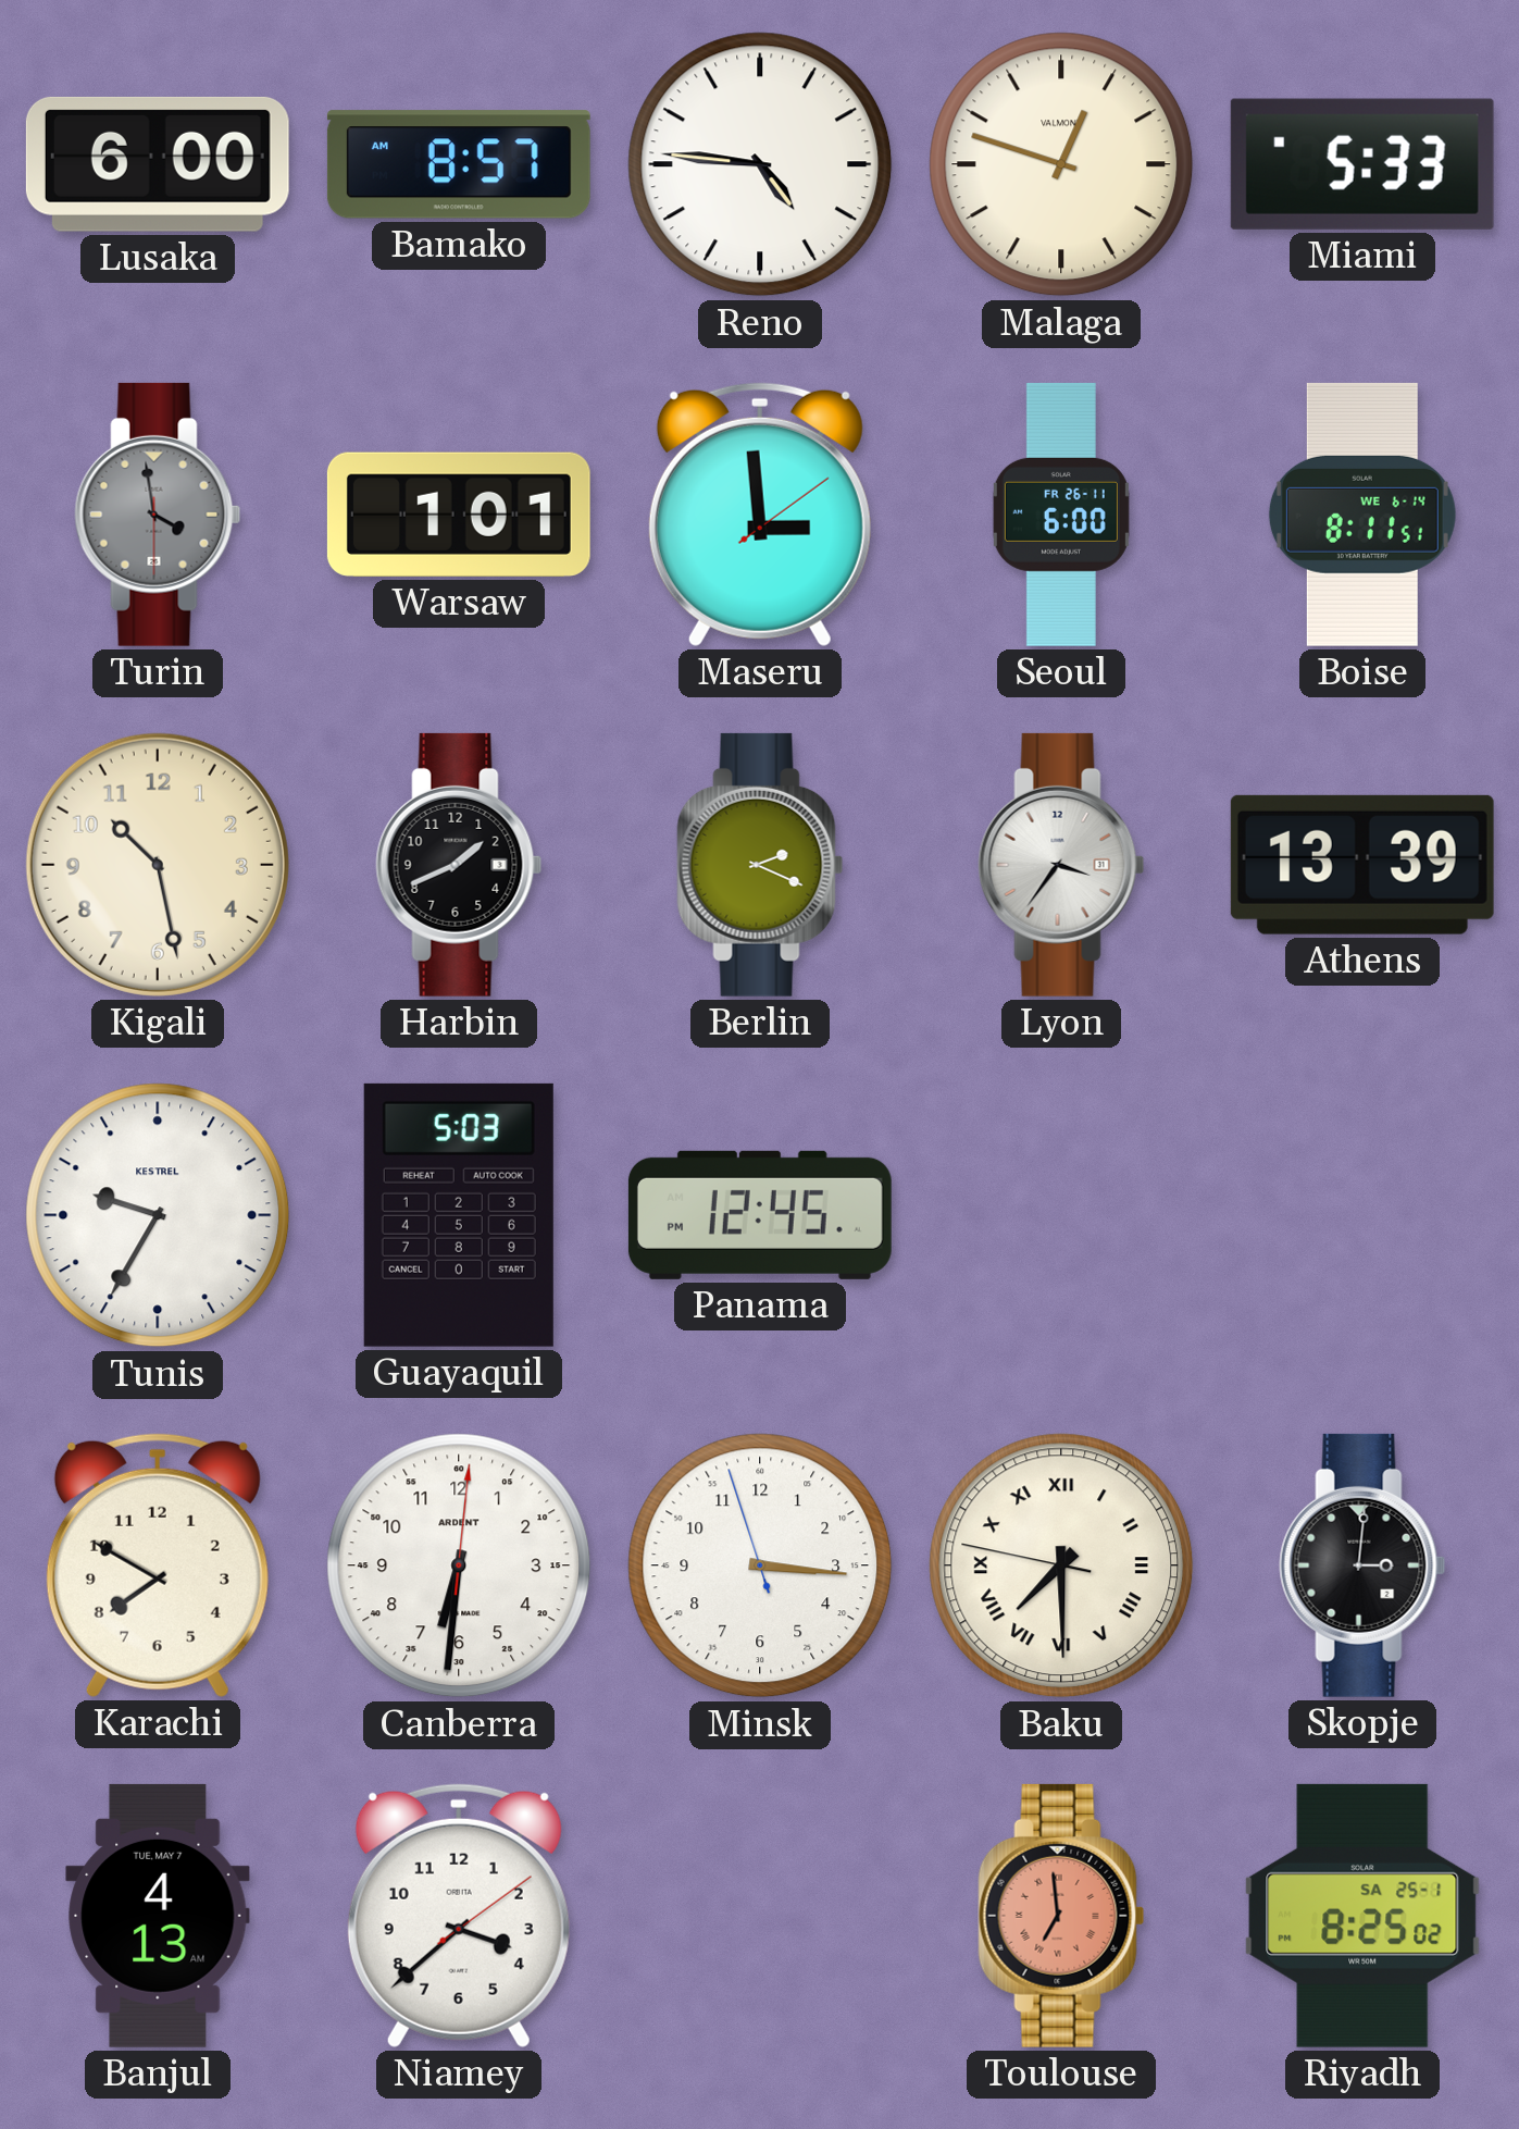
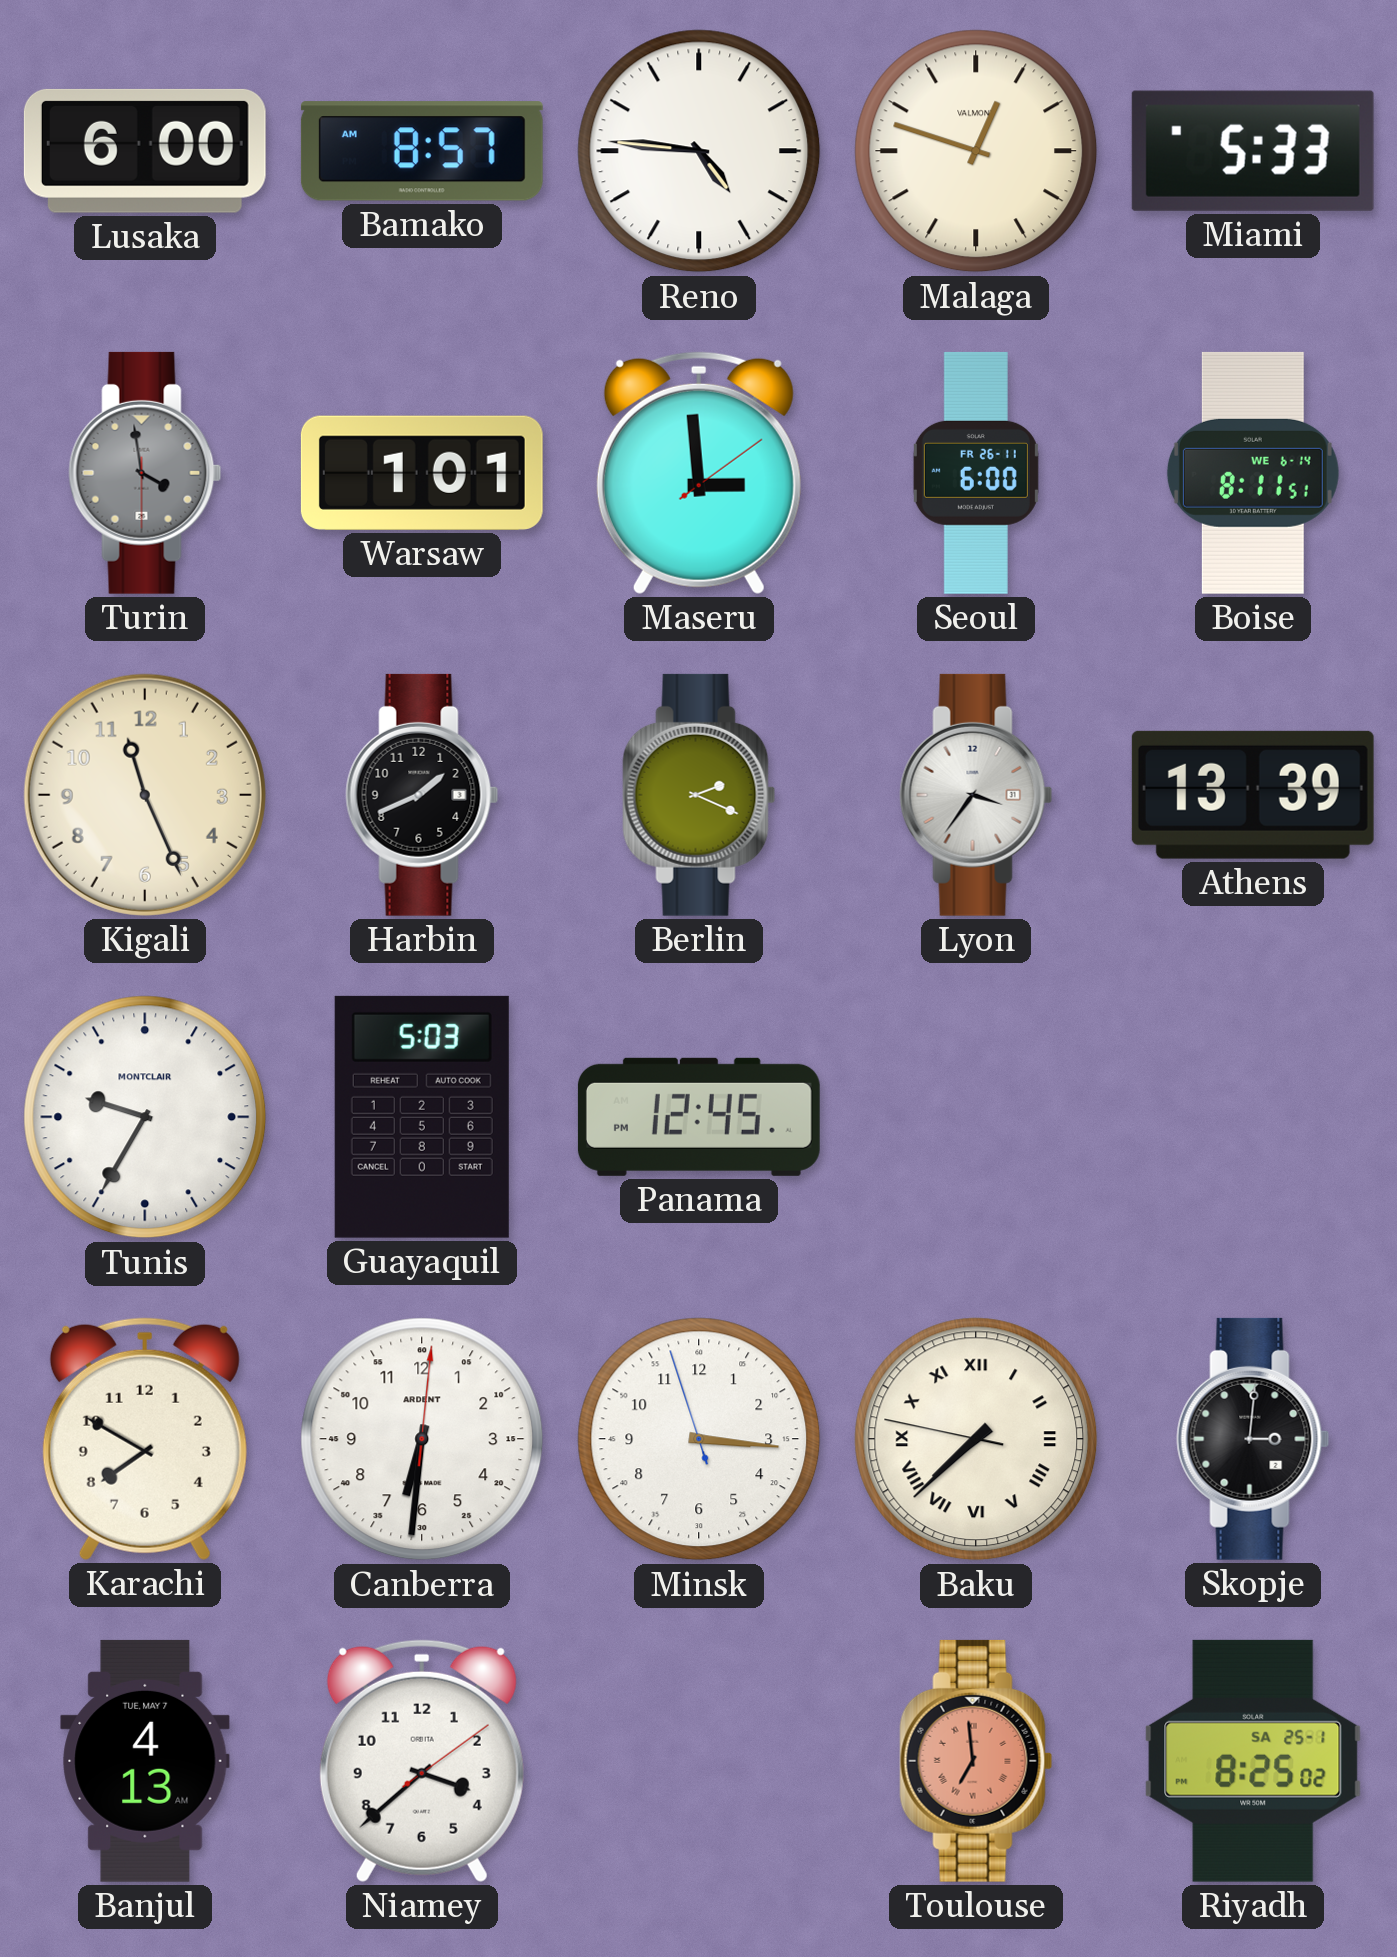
Kigali: 10:28 -> 11:26
Tunis brand: KESTREL -> MONTCLAIR
Baku: 7:29 -> 7:37
